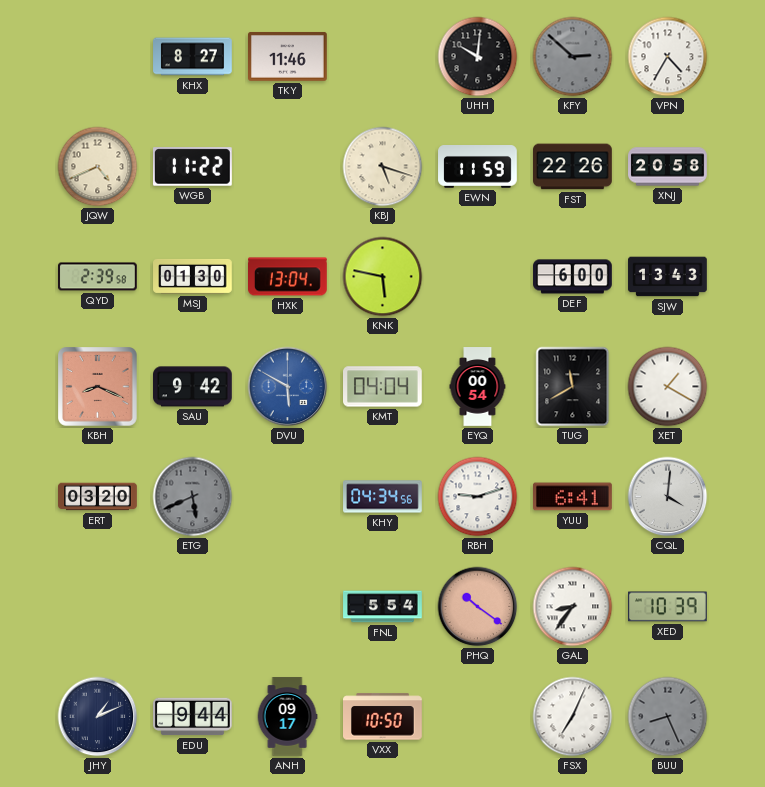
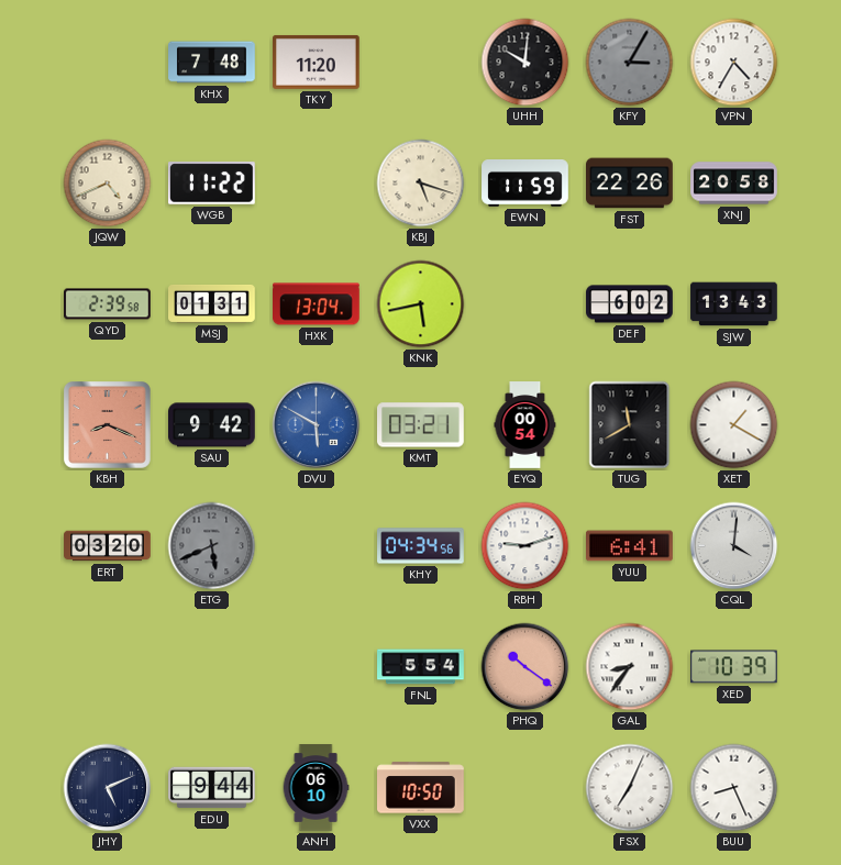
KHX: 8:27 -> 7:48
TKY: 11:46 -> 11:20
KFY: 2:52 -> 3:05
MSJ: 01:30 -> 01:31
KNK: 5:47 -> 5:43
DEF: 6:00 -> 6:02
KMT: 04:04 -> 03:21
JHY: 1:11 -> 5:11
ANH: 09:17 -> 06:10
BUU dial: grey -> white
